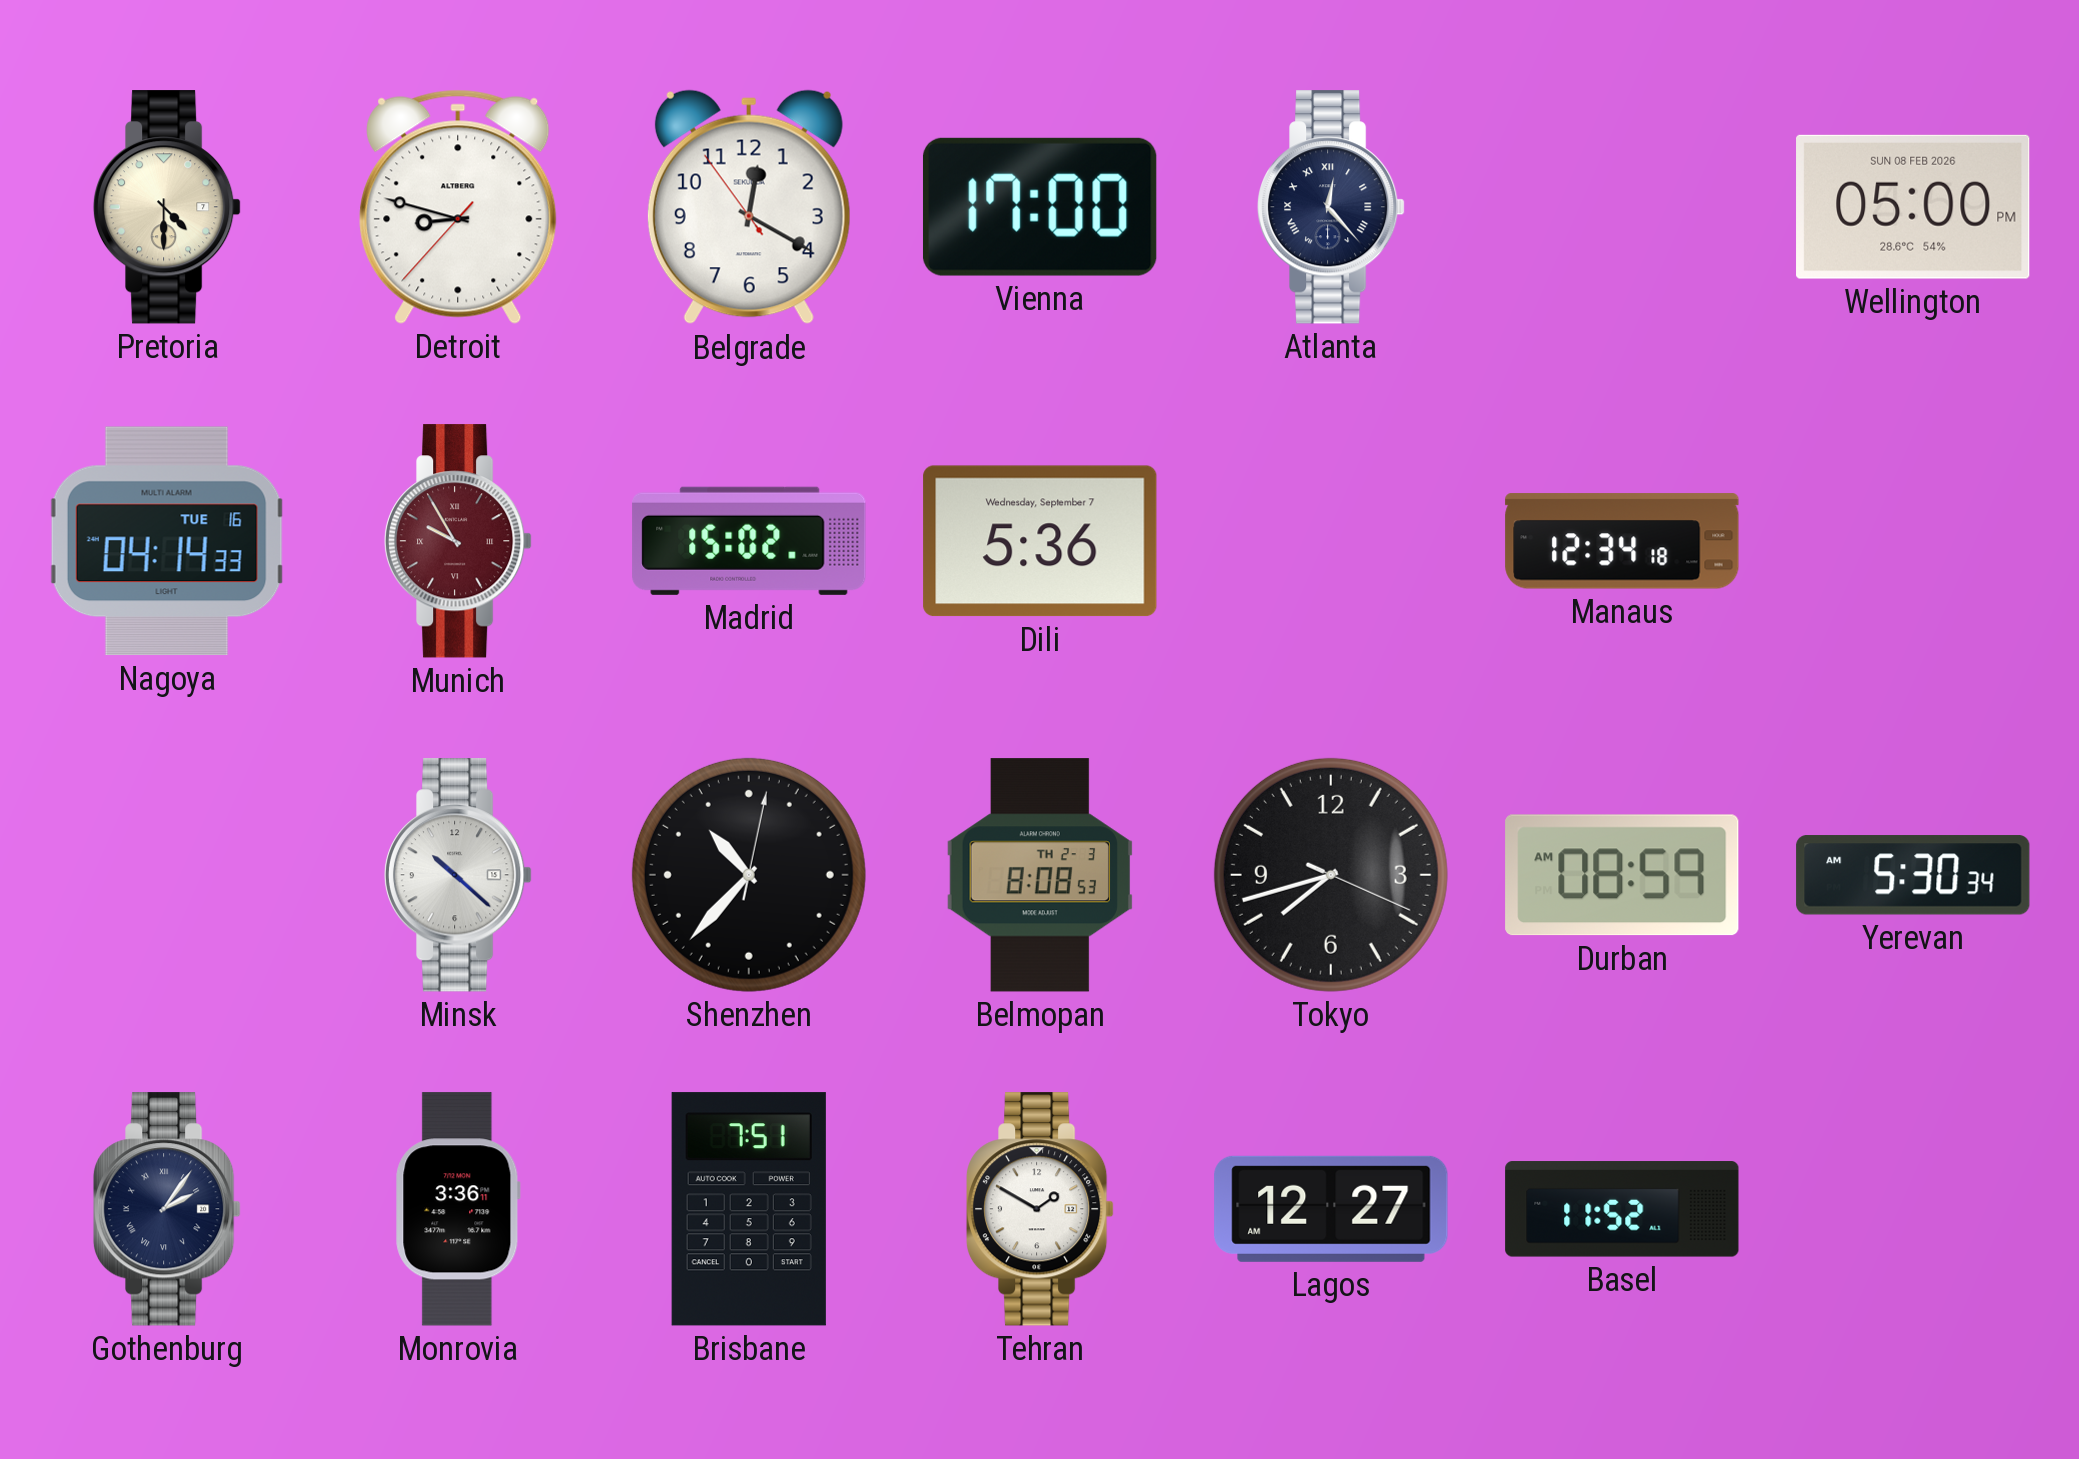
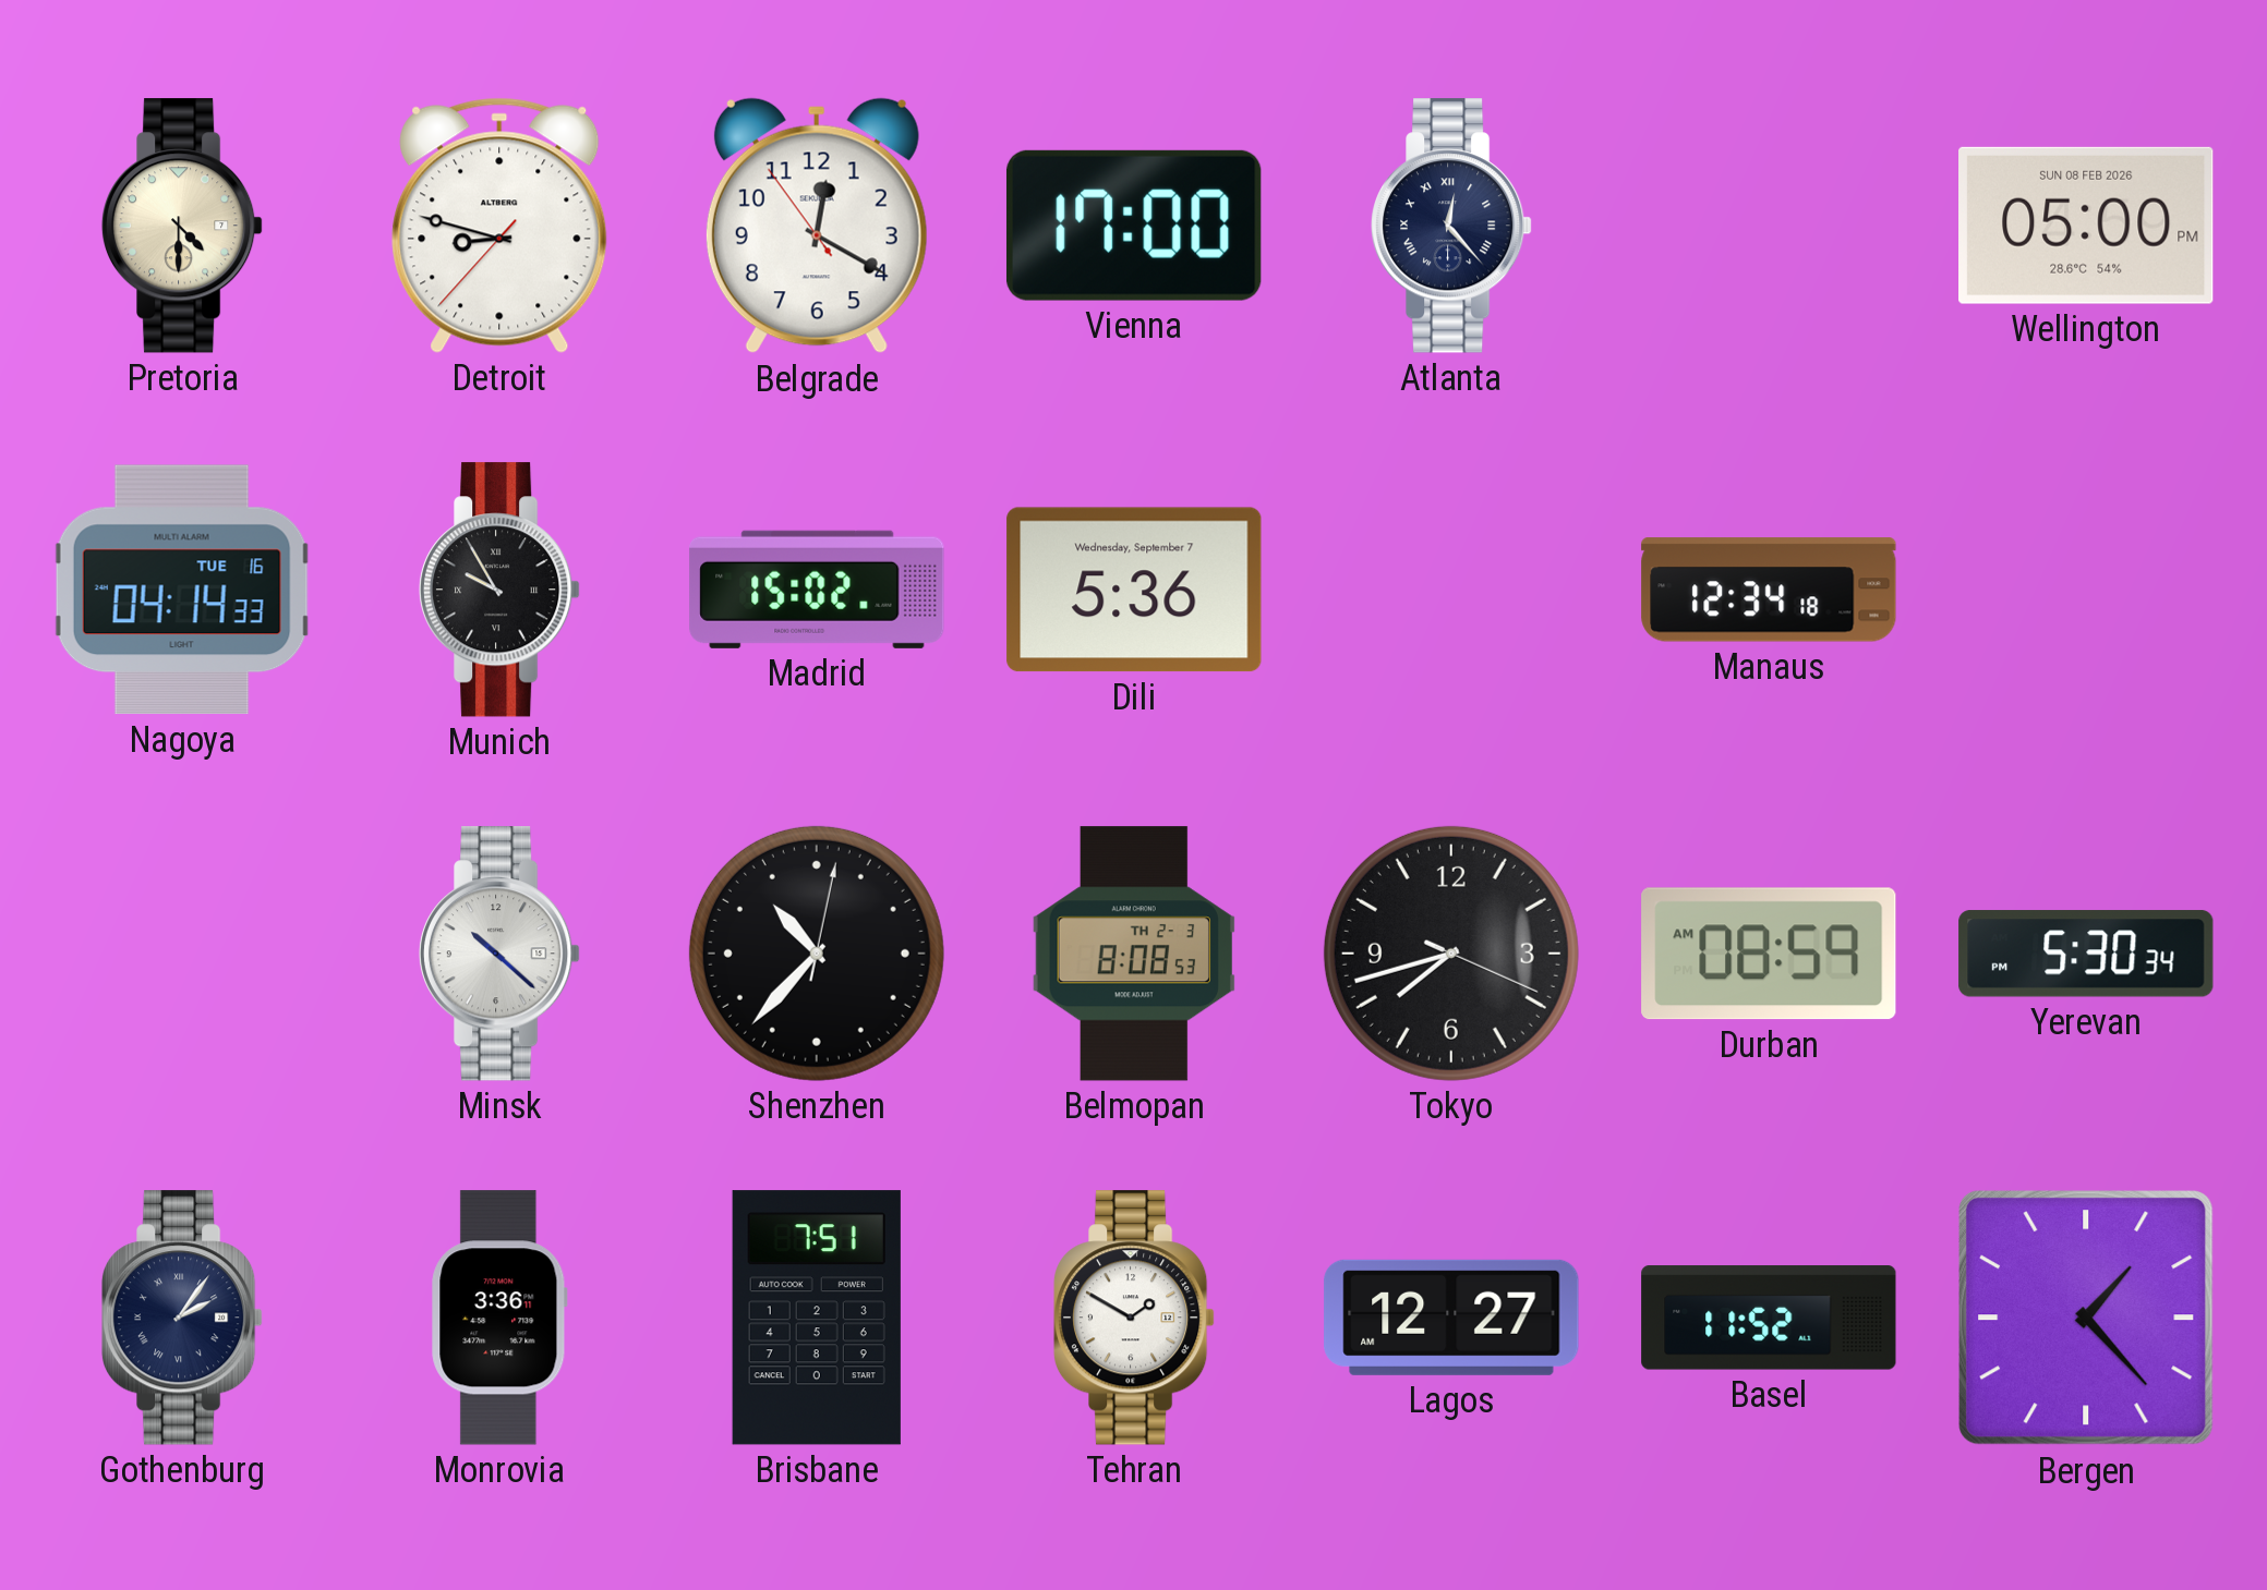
Munich dial: burgundy -> black
Yerevan: 5:30:34 AM -> 5:30:34 PM
Bergen: none -> 1:23
